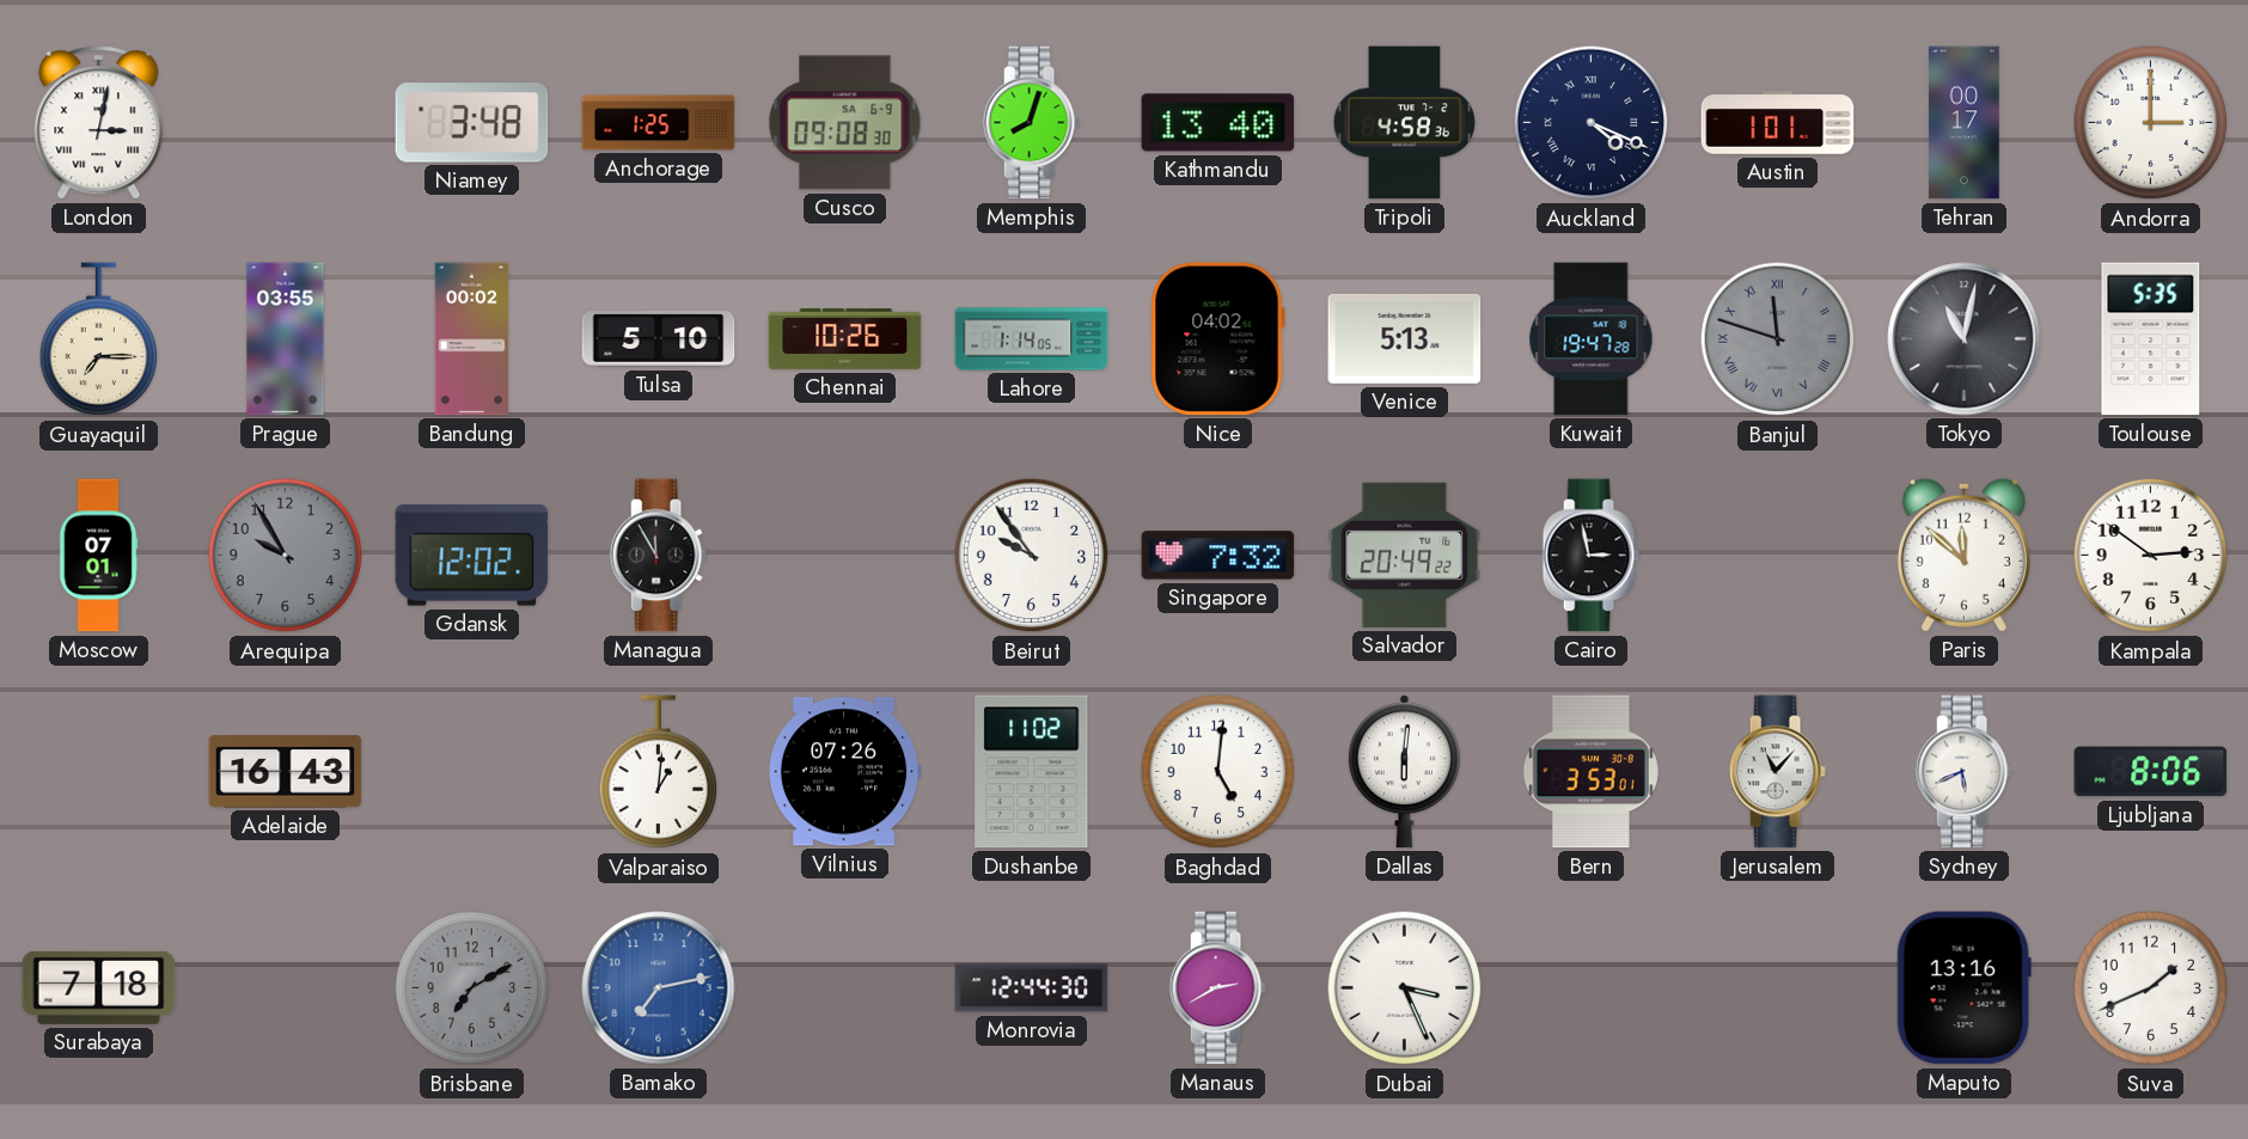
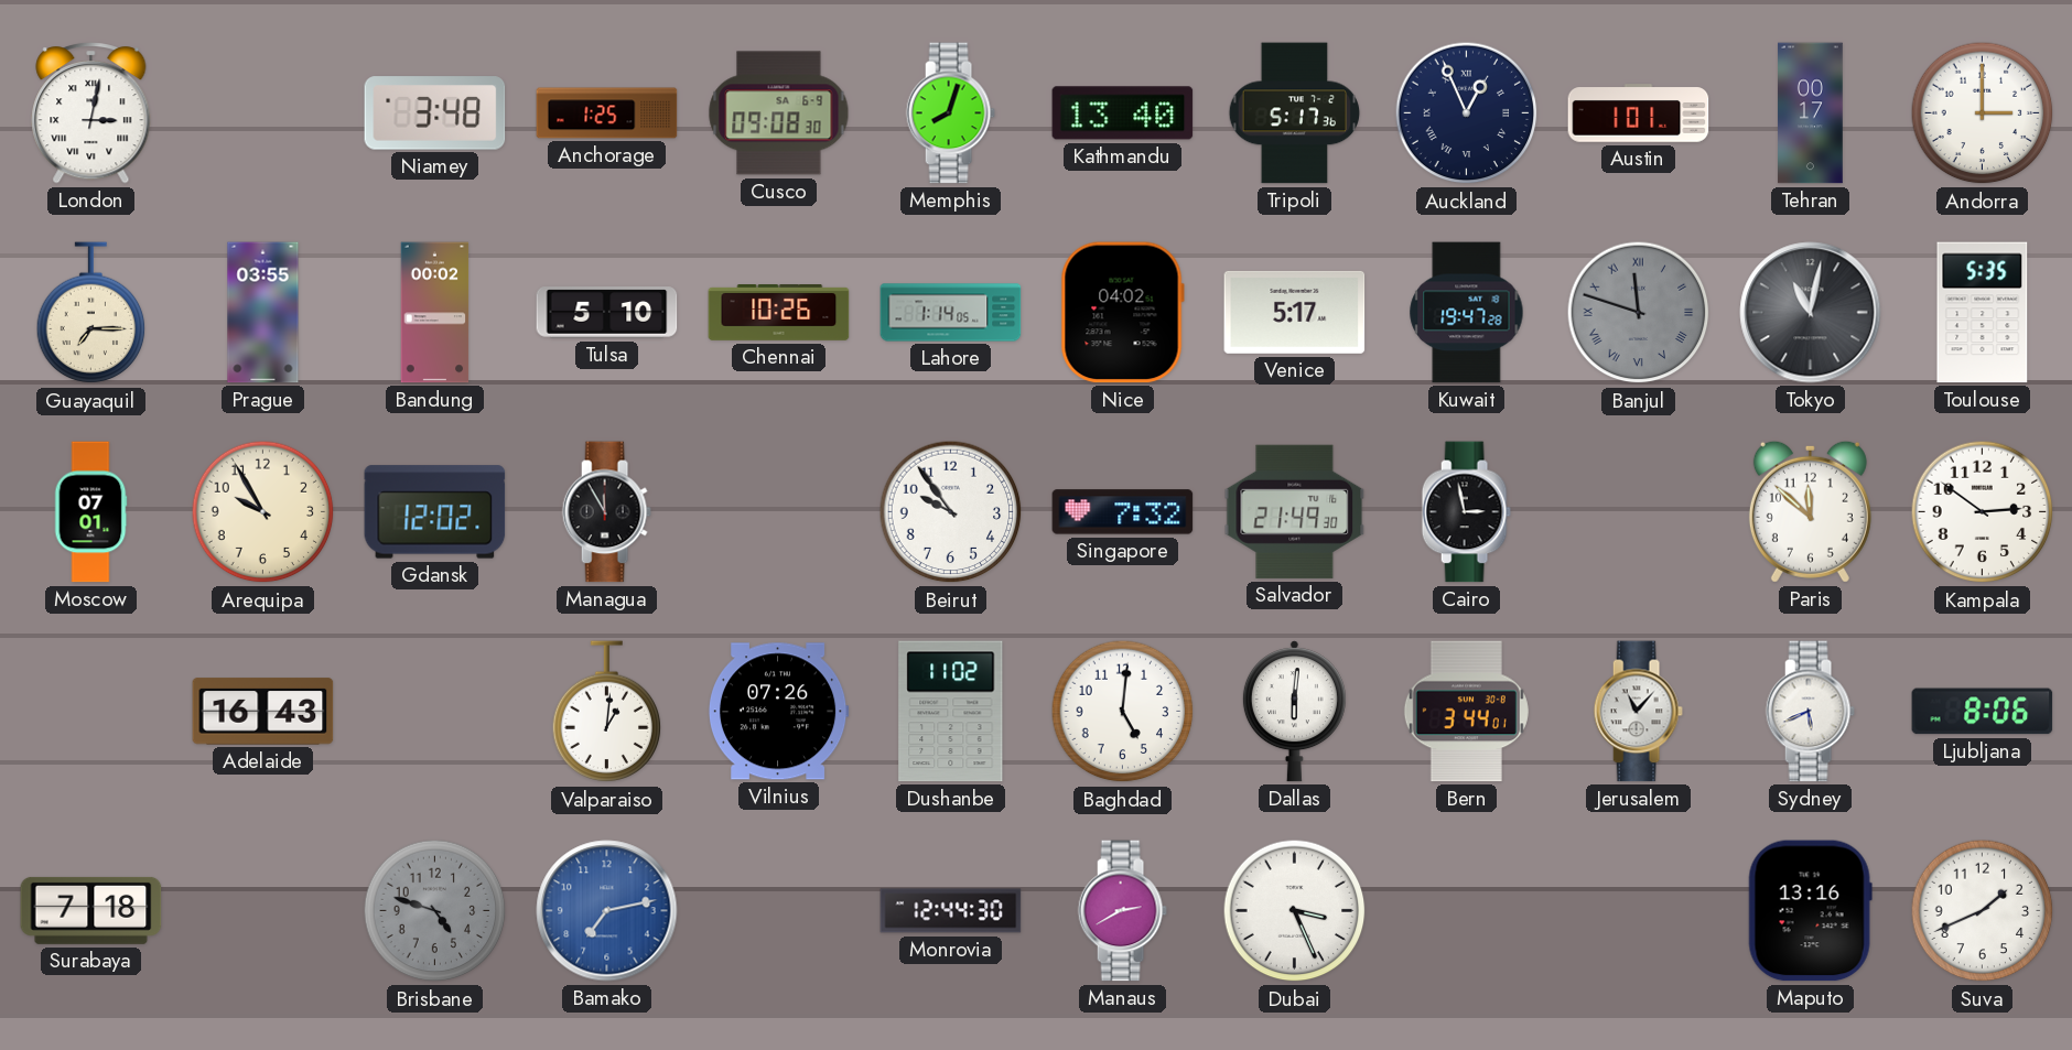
Tripoli: 4:58 -> 5:17
Auckland: 4:19 -> 12:56
Venice: 5:13 -> 5:17
Arequipa dial: grey -> cream
Salvador: 20:49 -> 21:49
Bern: 3:53 -> 3:44
Brisbane: 7:10 -> 4:48
